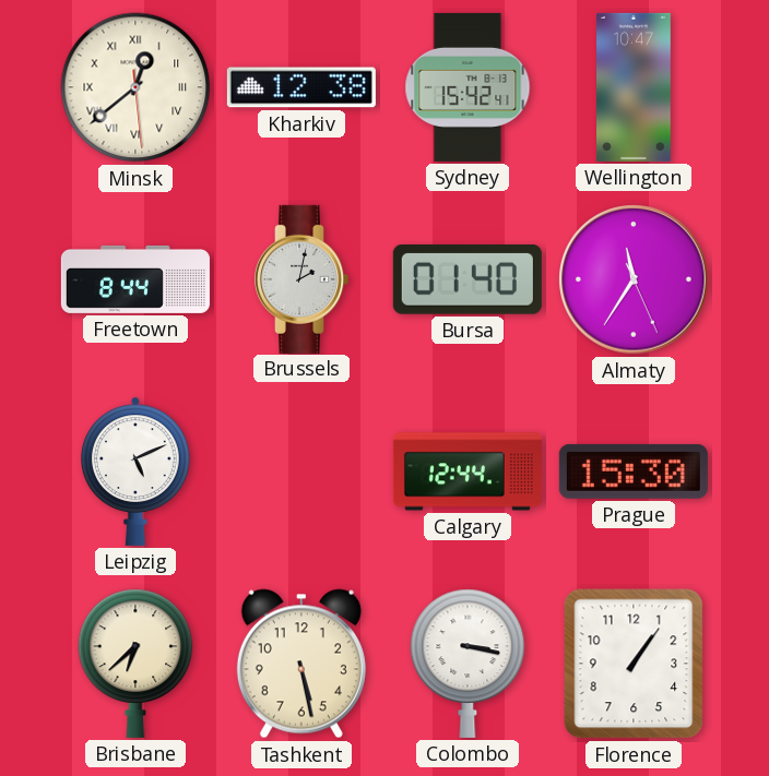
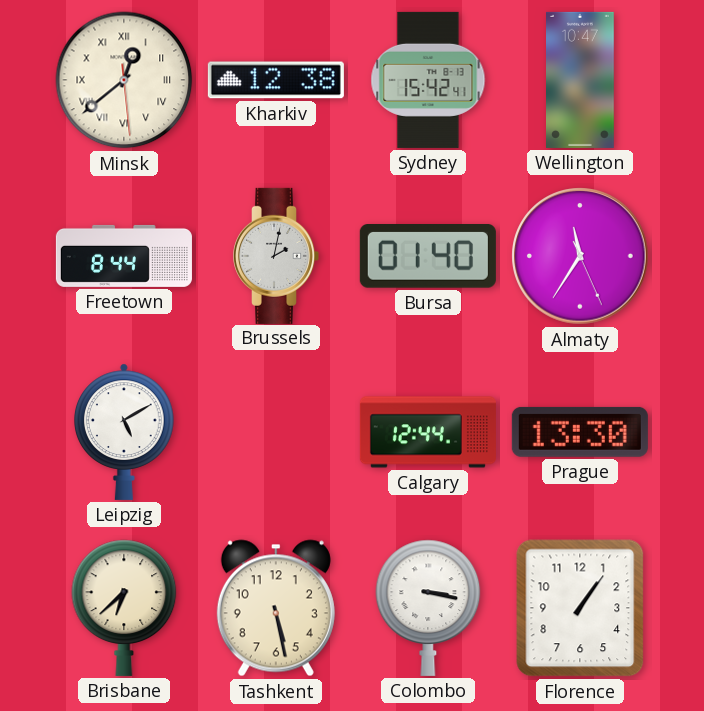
Leipzig: 5:11 -> 5:10
Prague: 15:30 -> 13:30
